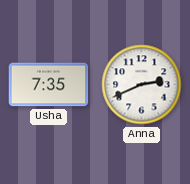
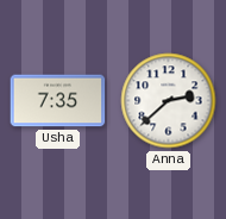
Anna: 2:41 -> 2:38
